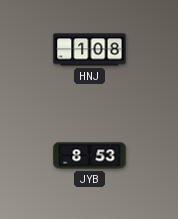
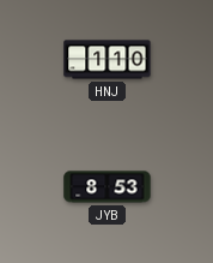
HNJ: 1:08 -> 1:10
